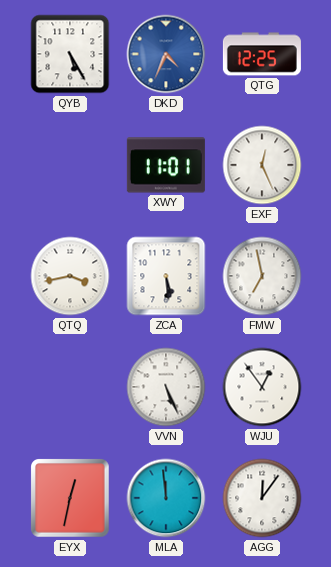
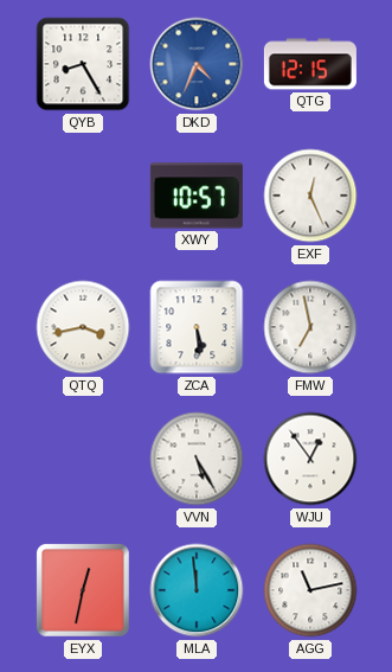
QYB: 5:25 -> 8:25
QTG: 12:25 -> 12:15
XWY: 11:01 -> 10:57
VVN: 5:26 -> 5:25
AGG: 12:06 -> 11:13
